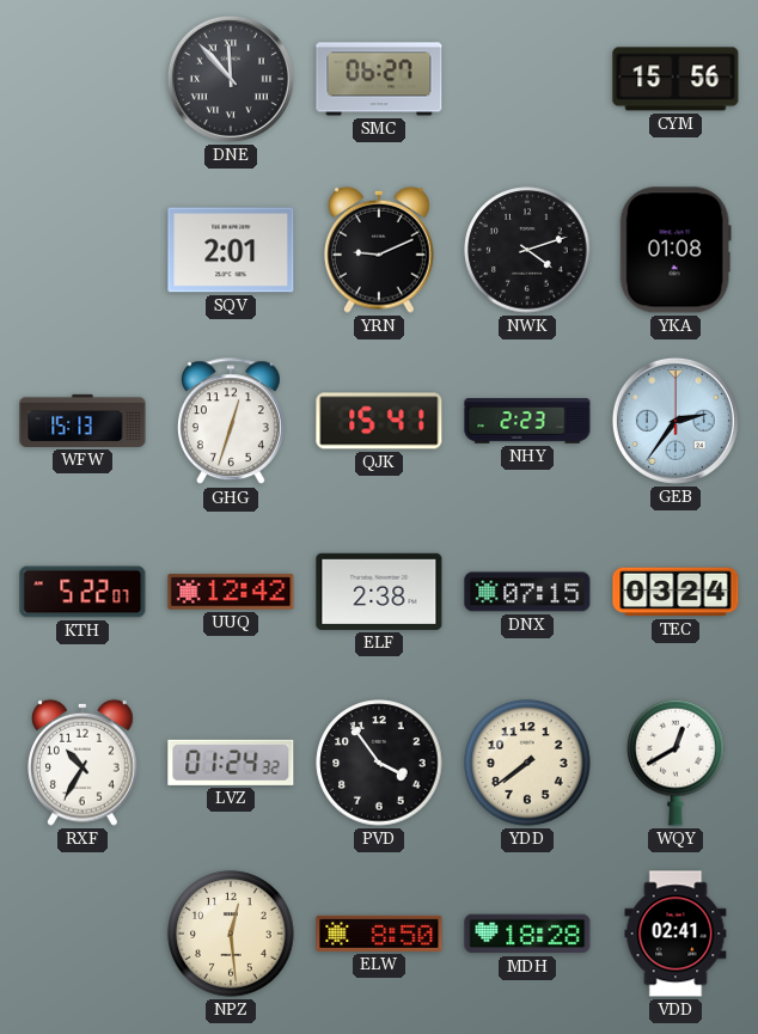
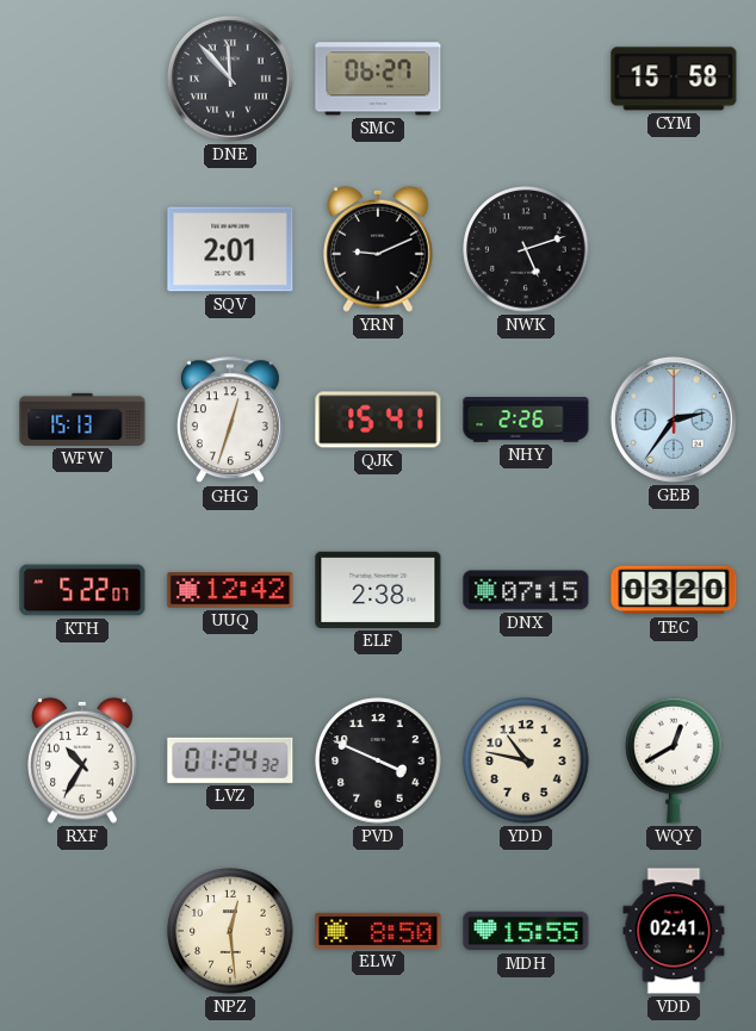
CYM: 15:56 -> 15:58
NWK: 4:12 -> 5:12
YKA: 01:08 -> none
NHY: 2:23 -> 2:26
TEC: 03:24 -> 03:20
PVD: 3:54 -> 3:49
YDD: 7:39 -> 10:47
MDH: 18:28 -> 15:55
